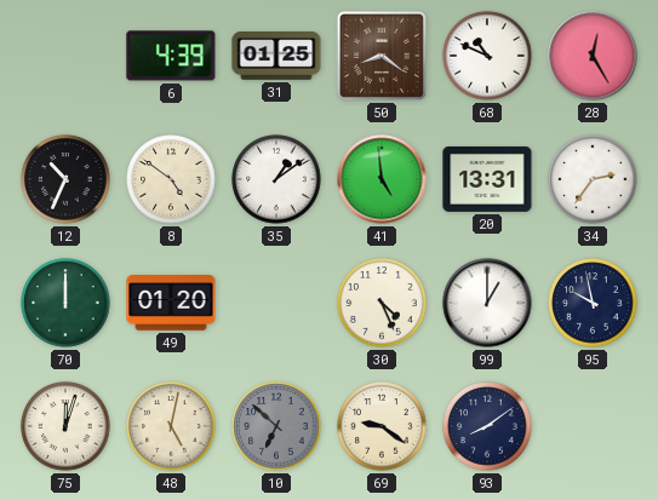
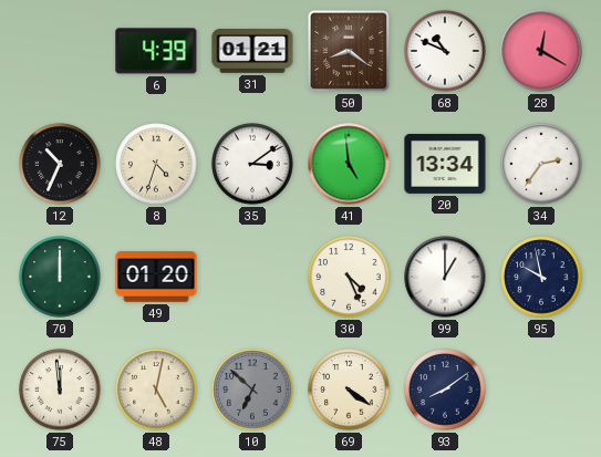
31: 01:25 -> 01:21
28: 12:25 -> 12:20
8: 4:51 -> 4:33
35: 1:09 -> 3:09
20: 13:31 -> 13:34
75: 12:03 -> 11:59
69: 9:21 -> 4:21
